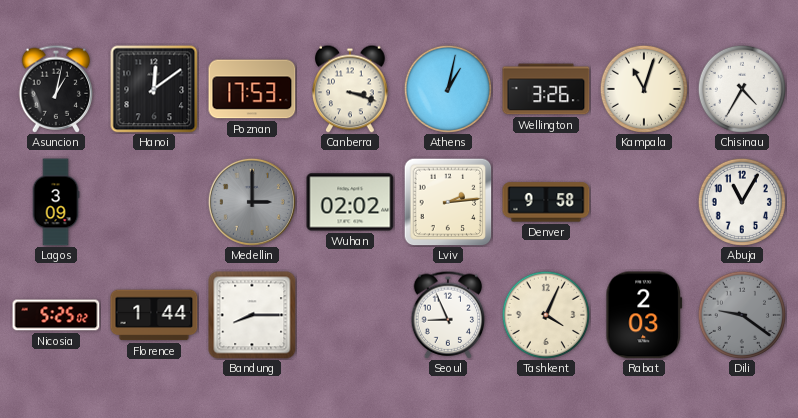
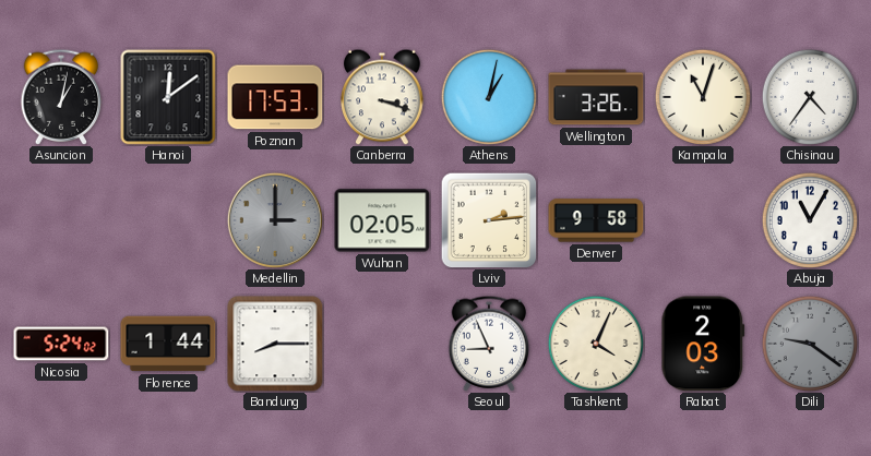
Chisinau: 4:35 -> 4:36
Lagos: 3:09 -> none
Wuhan: 02:02 -> 02:05
Nicosia: 5:25 -> 5:24
